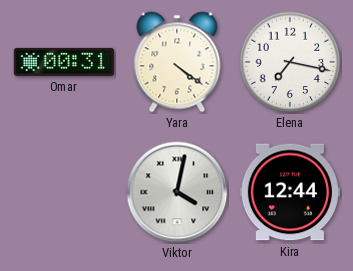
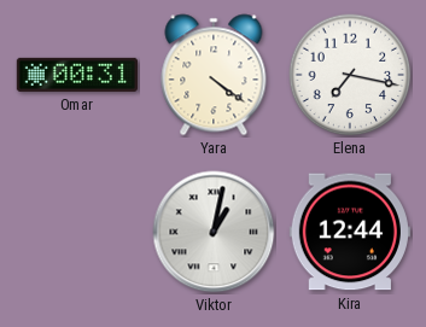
Viktor: 4:02 -> 1:02
